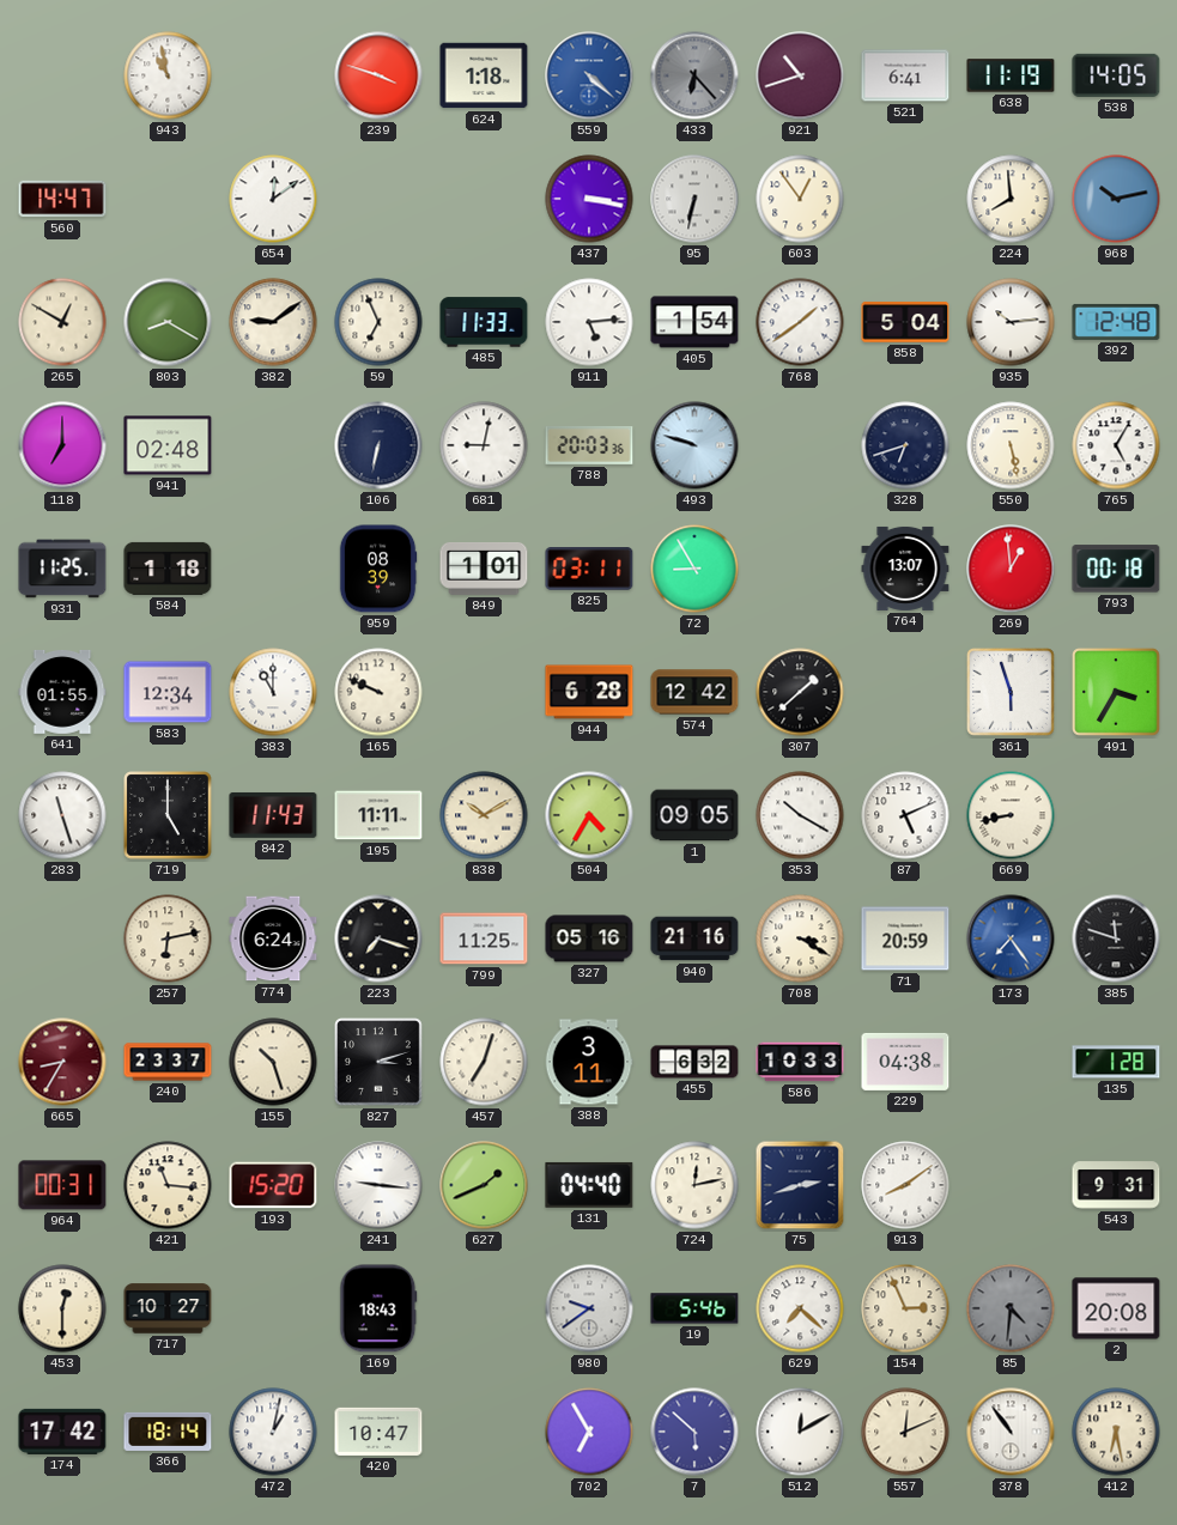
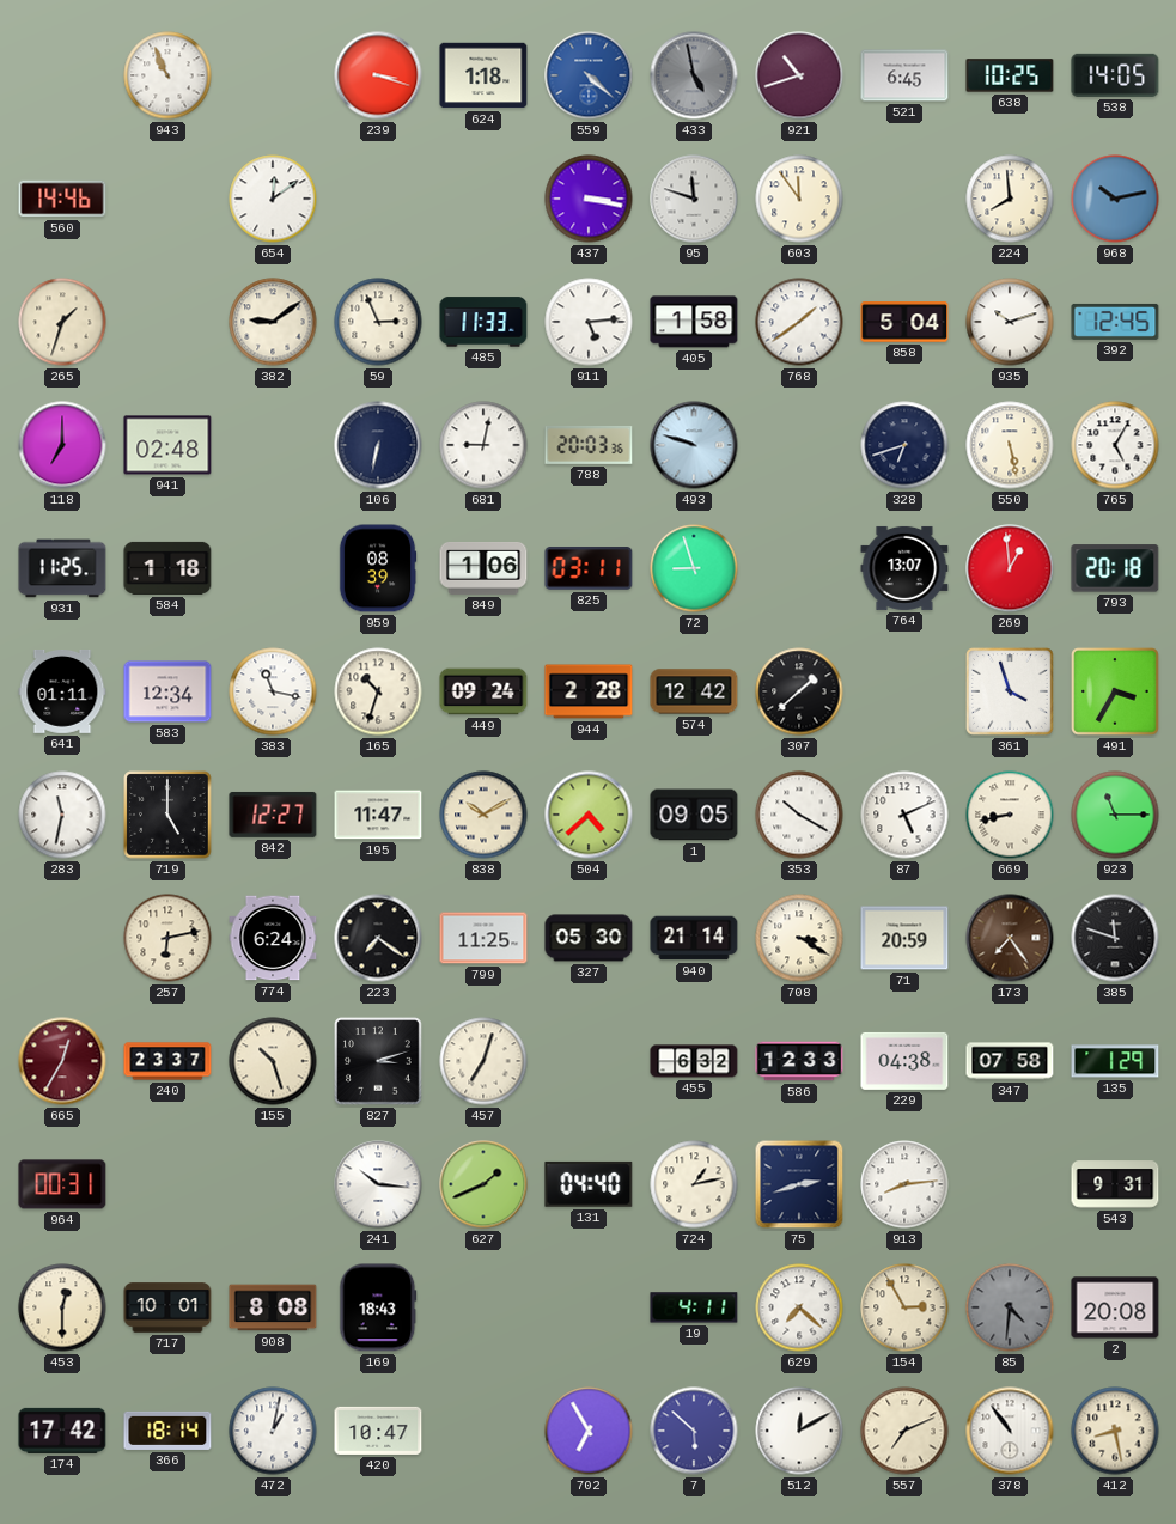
943: 10:58 -> 10:56
239: 3:48 -> 3:18
433: 6:23 -> 4:58
521: 6:41 -> 6:45
638: 11:19 -> 10:25
560: 14:47 -> 14:46
95: 6:32 -> 11:48
603: 12:54 -> 11:54
265: 12:50 -> 1:33
803: 8:20 -> none
59: 6:56 -> 2:56
405: 1:54 -> 1:58
935: 10:14 -> 10:12
392: 12:48 -> 12:45
849: 1:01 -> 1:06
72: 8:55 -> 8:57
793: 00:18 -> 20:18
641: 01:55 -> 01:11
383: 11:00 -> 11:17
165: 9:49 -> 10:33
449: none -> 09:24
944: 6:28 -> 2:28
361: 5:57 -> 3:57
283: 11:27 -> 11:32
842: 11:43 -> 12:27
195: 11:11 -> 11:47
504: 4:35 -> 4:38
923: none -> 11:15
223: 7:18 -> 7:21
327: 05:16 -> 05:30
940: 21:16 -> 21:14
173 dial: blue -> brown
665: 8:35 -> 12:35
388: 3:11 -> none
586: 10:33 -> 12:33
347: none -> 07:58
135: 1:28 -> 1:29
421: 11:16 -> none
193: 15:20 -> none
241: 9:16 -> 10:16
724: 12:13 -> 1:13
913: 8:09 -> 8:14
717: 10:27 -> 10:01
908: none -> 8:08
980: 9:39 -> none
19: 5:46 -> 4:11
154: 2:56 -> 2:55
557: 12:11 -> 7:11
412: 6:28 -> 8:28
